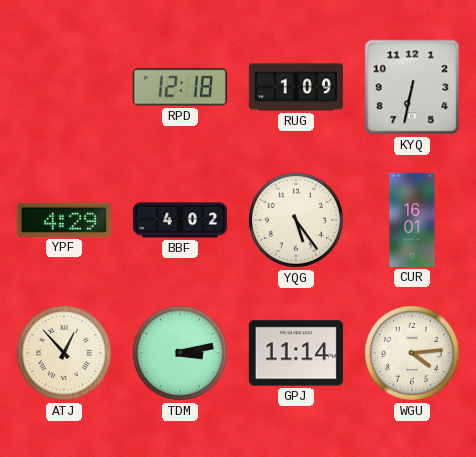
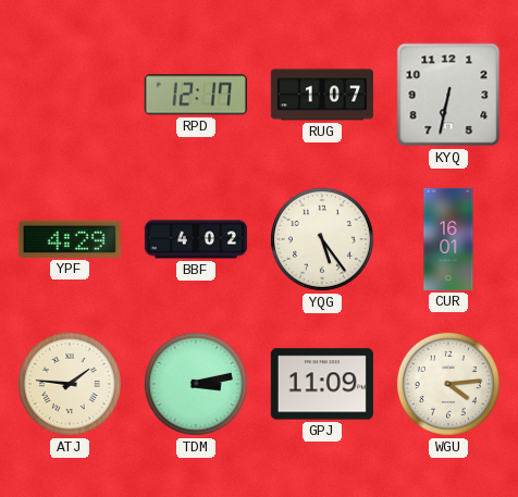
RPD: 12:18 -> 12:17
RUG: 1:09 -> 1:07
ATJ: 12:53 -> 1:46
GPJ: 11:14 -> 11:09
